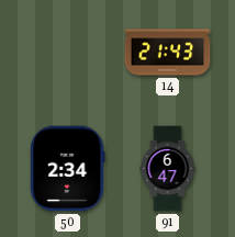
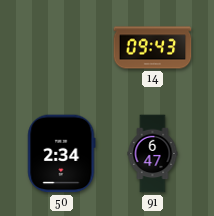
14: 21:43 -> 09:43
